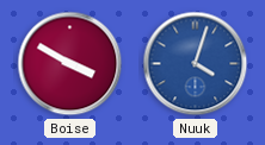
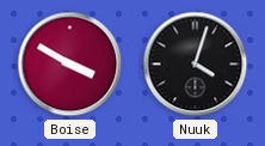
Nuuk dial: blue -> black
